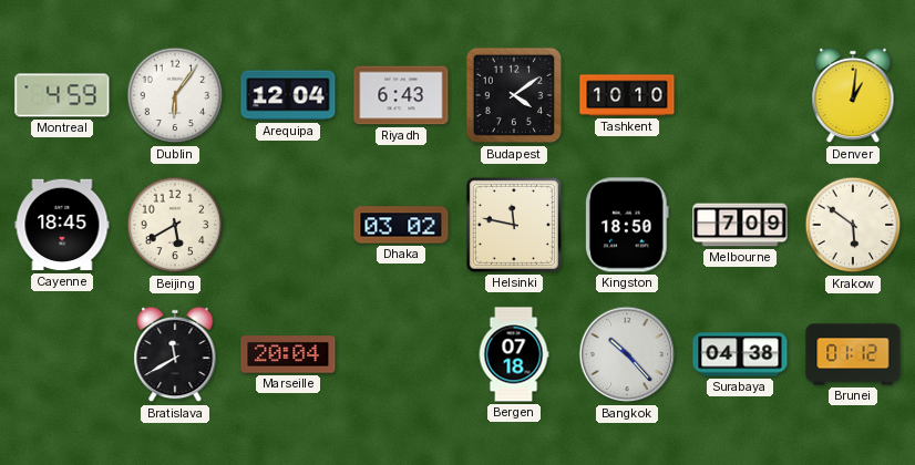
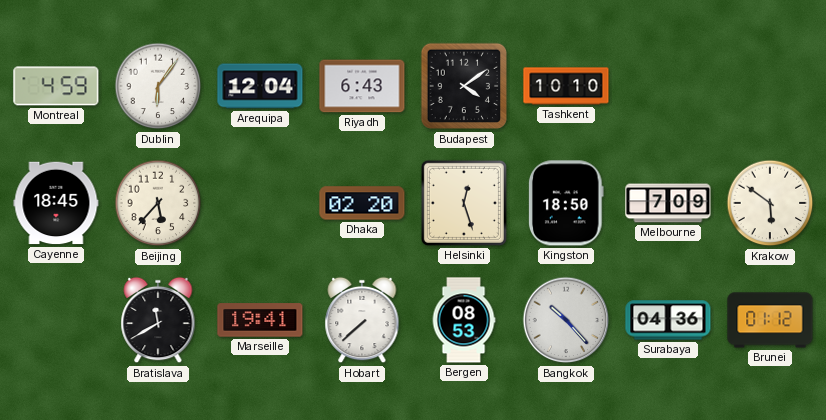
Denver: 1:01 -> none
Beijing: 5:40 -> 5:37
Dhaka: 03:02 -> 02:20
Helsinki: 11:47 -> 12:27
Marseille: 20:04 -> 19:41
Hobart: none -> 7:38
Bergen: 07:18 -> 08:53
Surabaya: 04:38 -> 04:36
